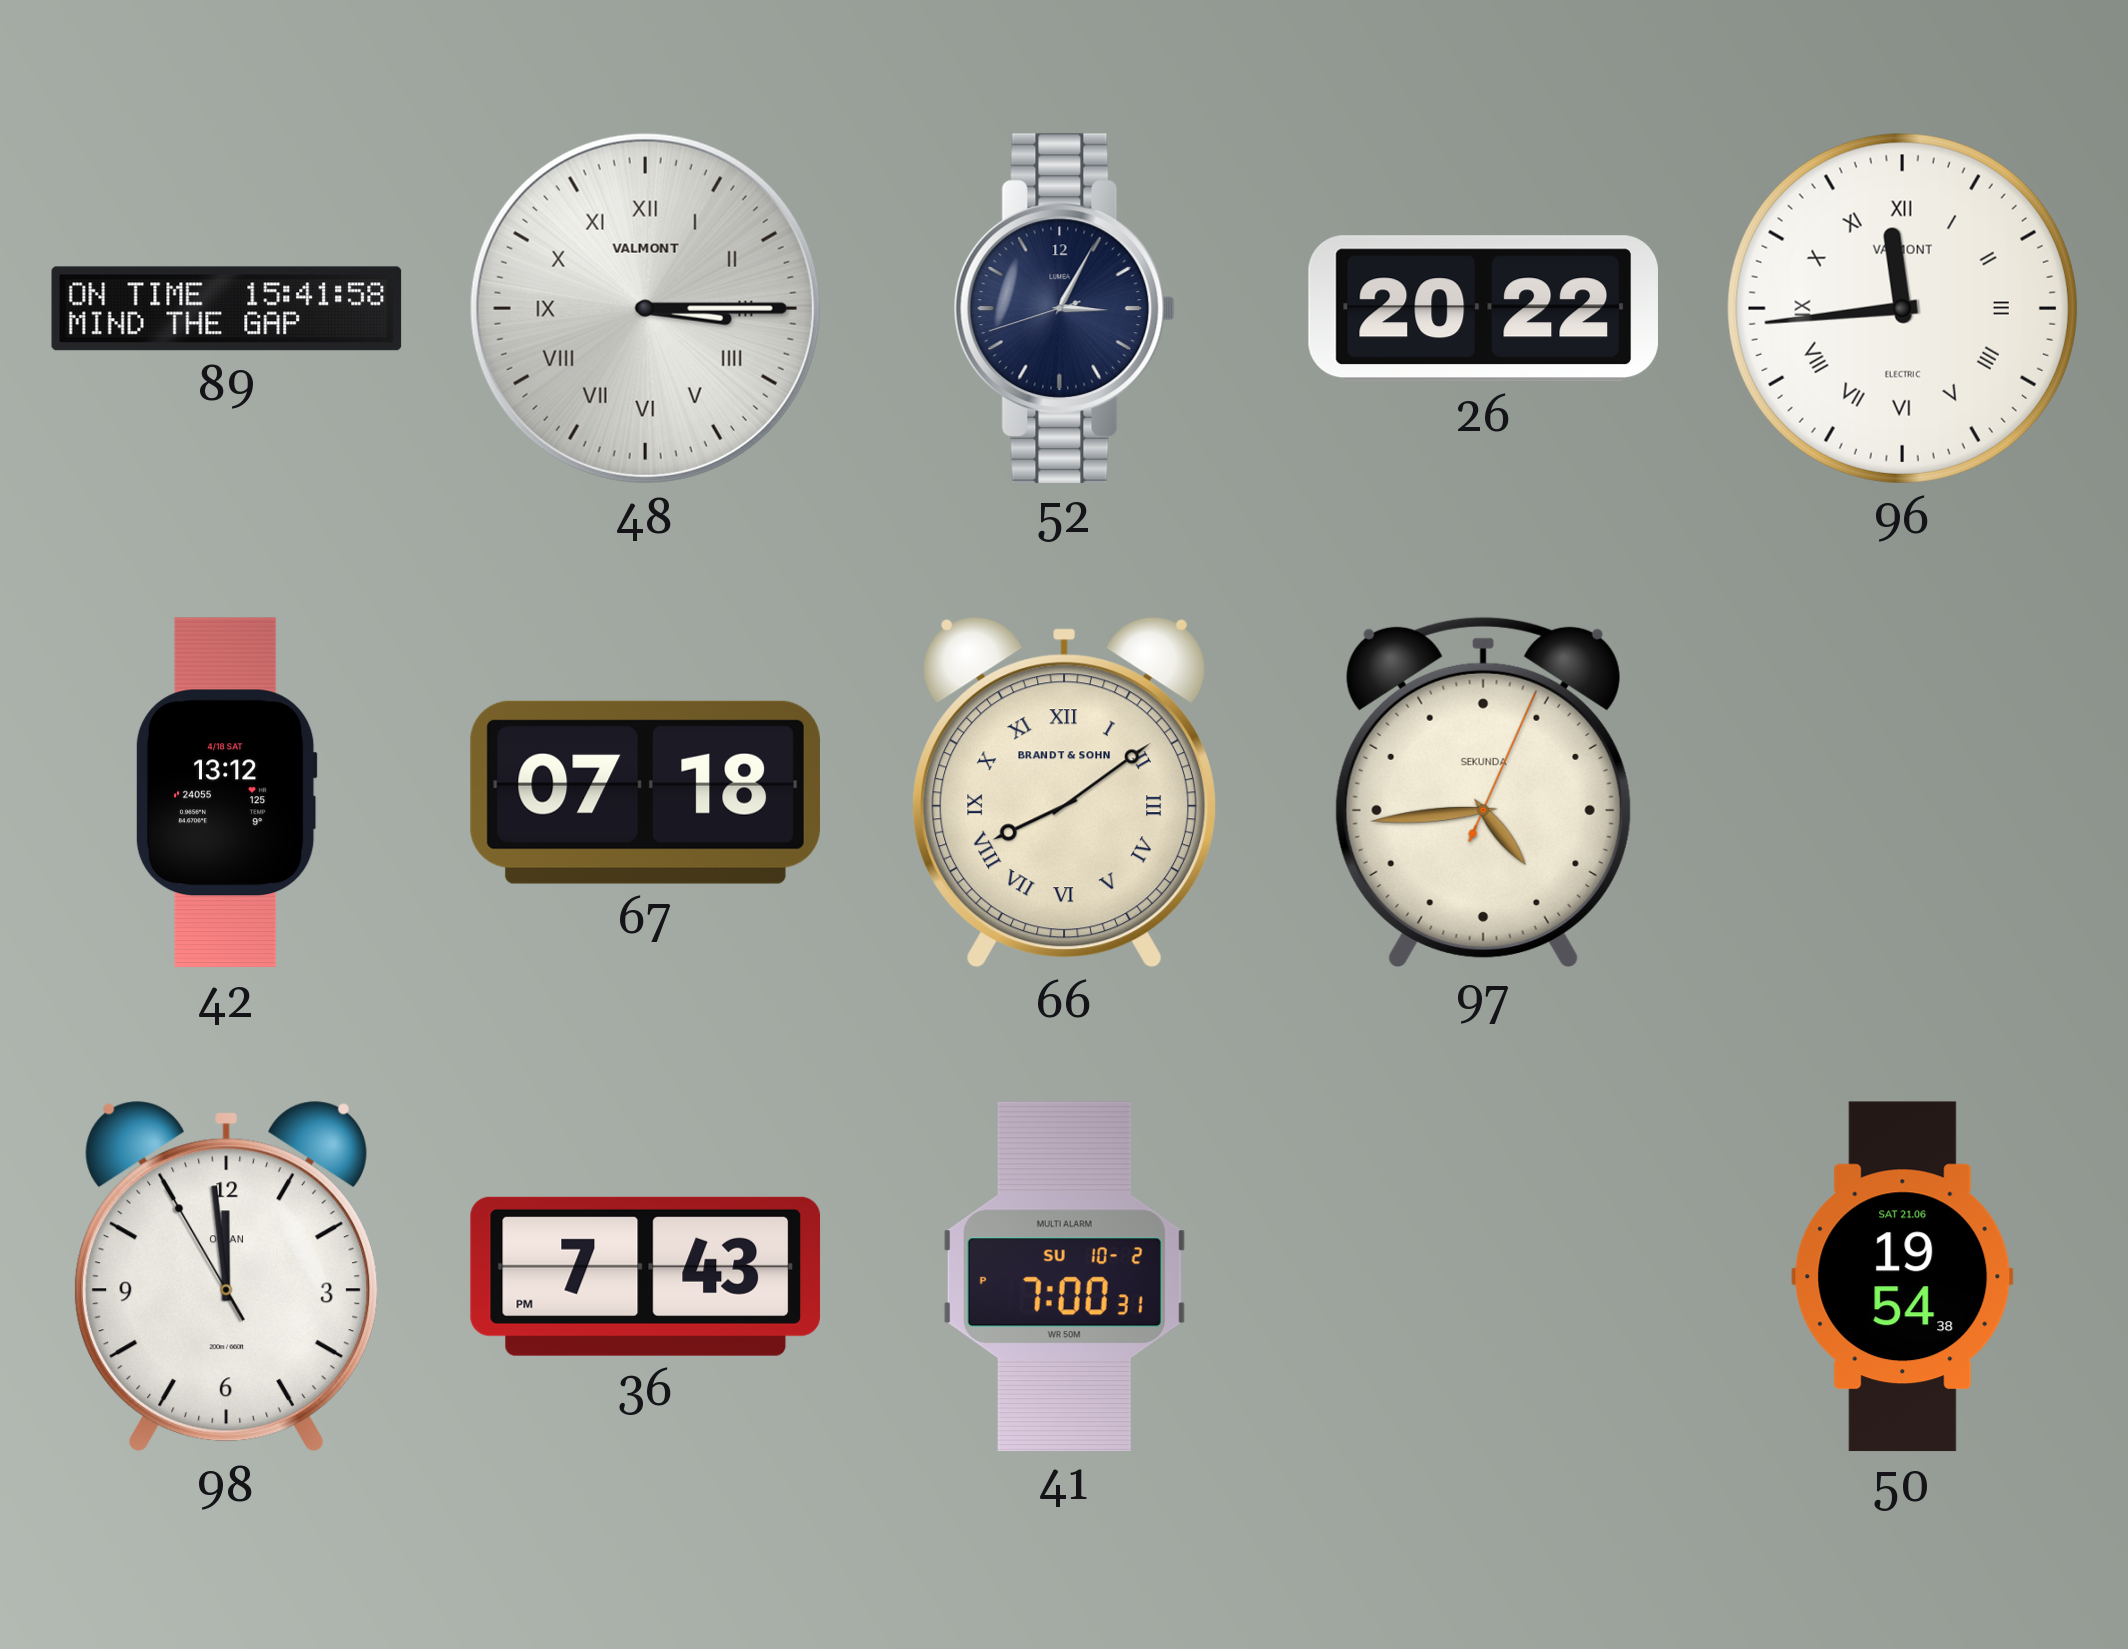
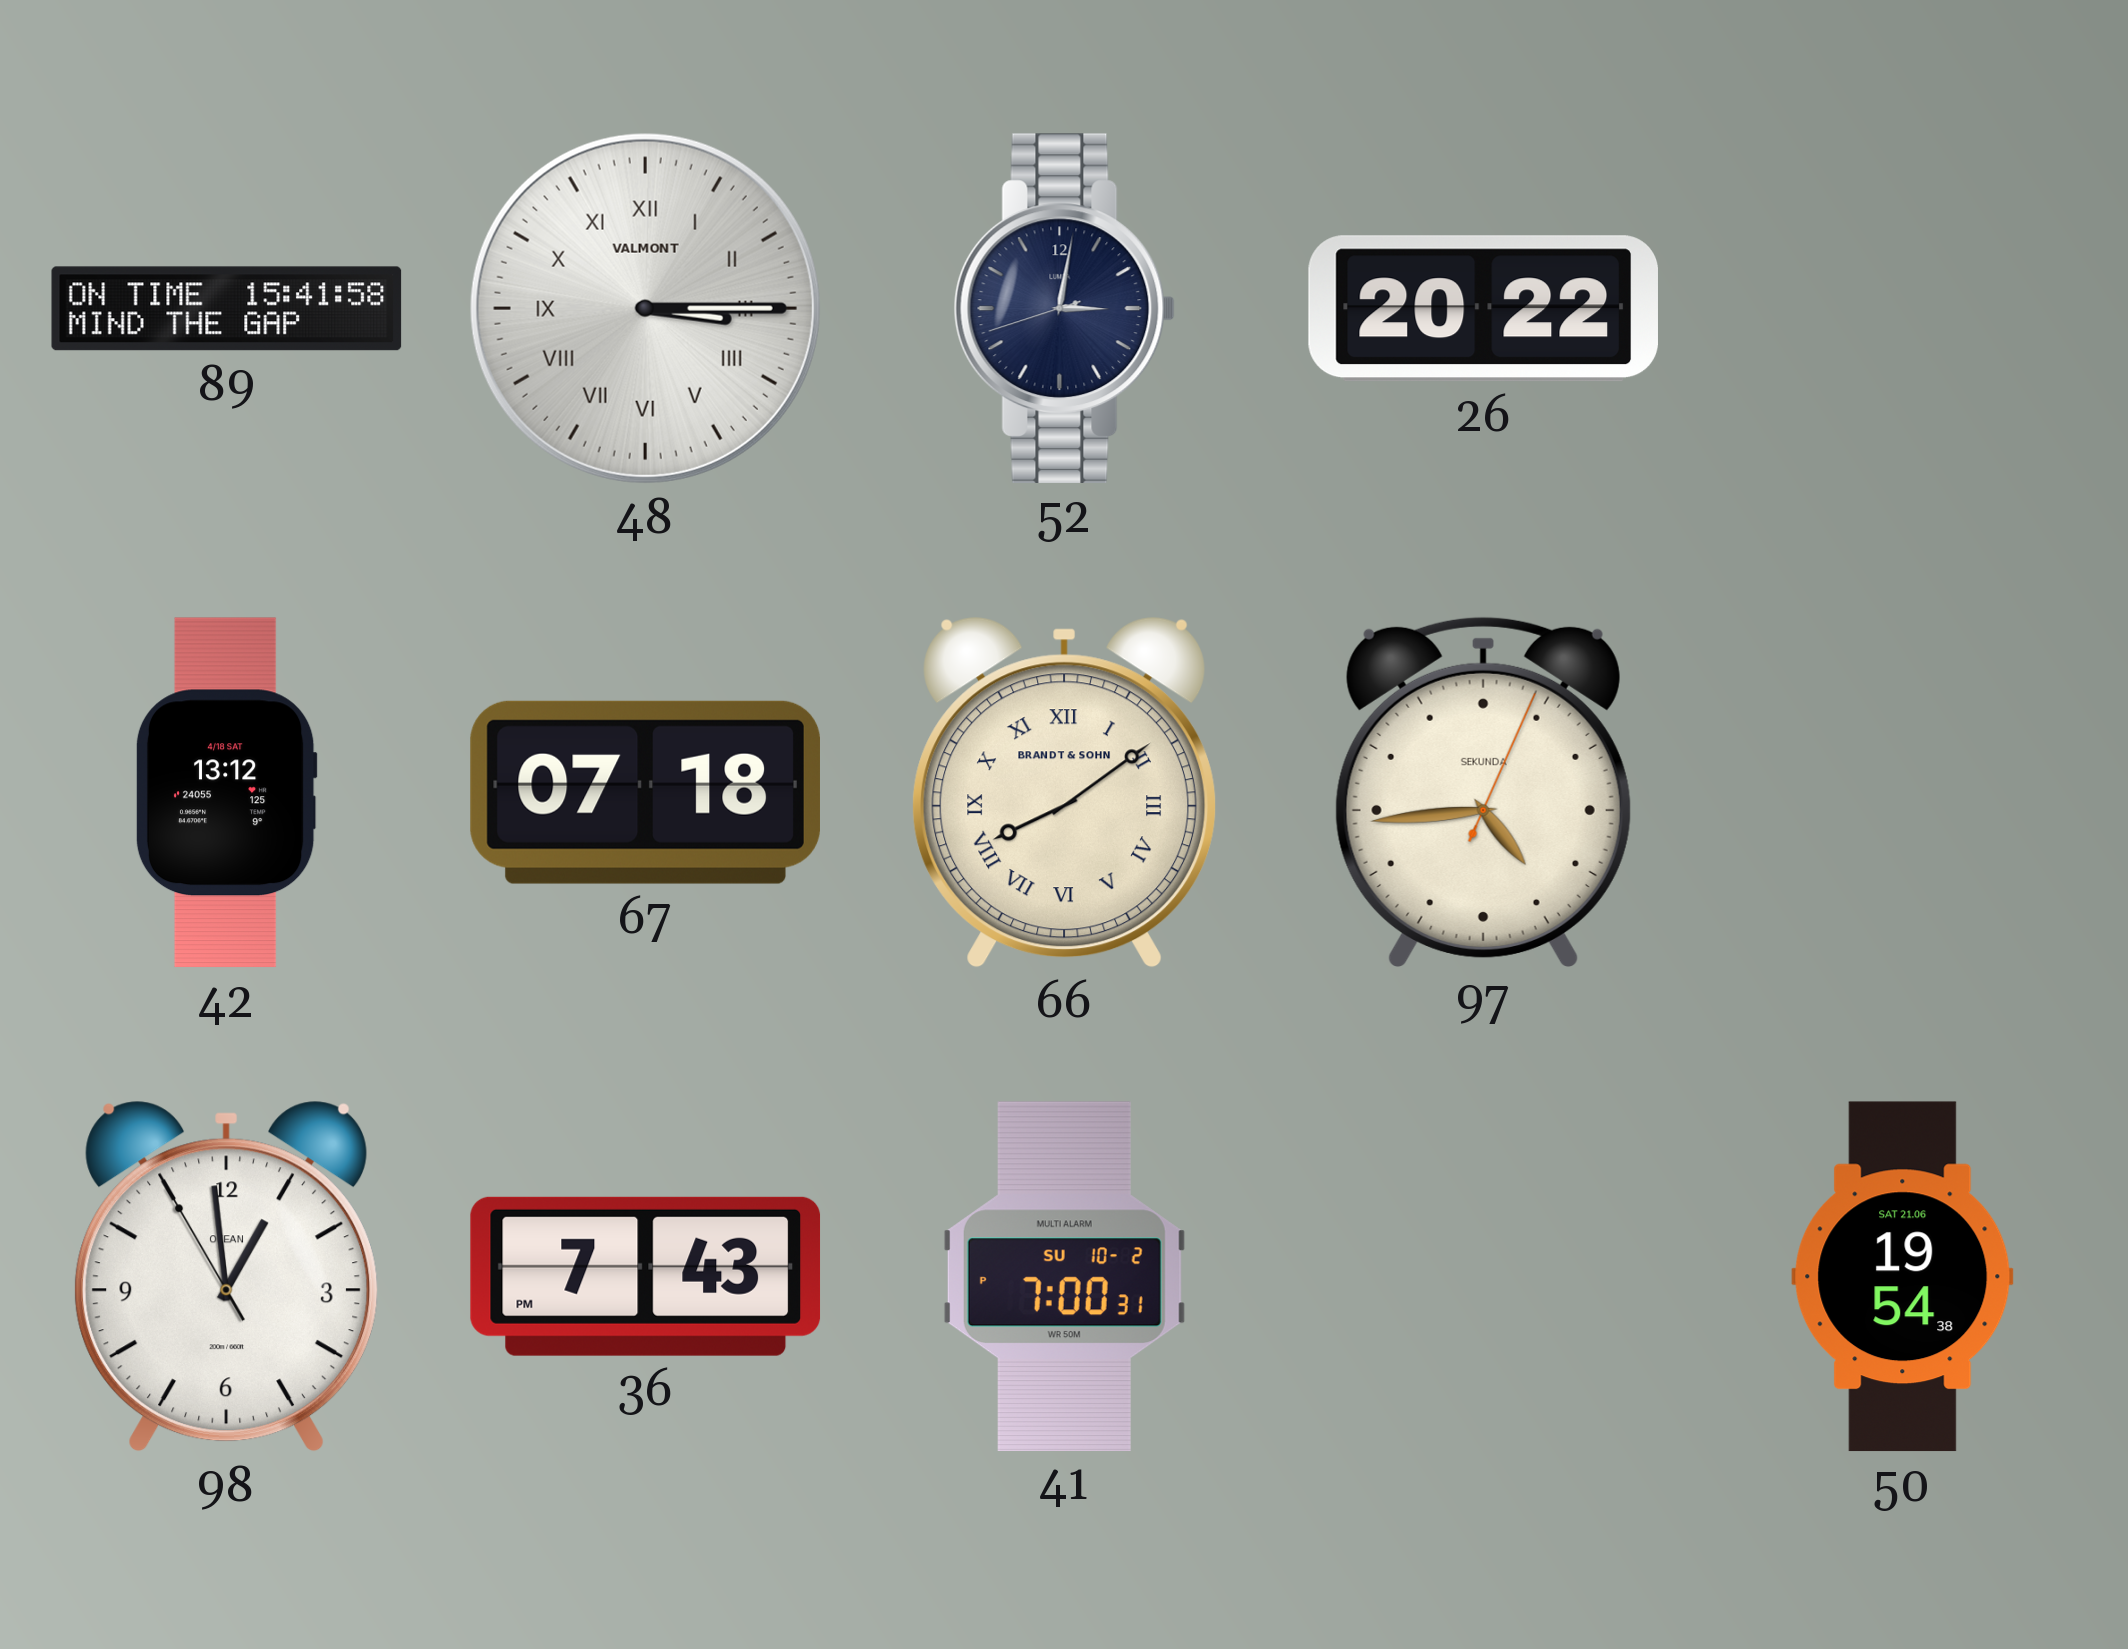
52: 3:04 -> 3:01
96: 11:44 -> none
98: 11:58 -> 12:58
